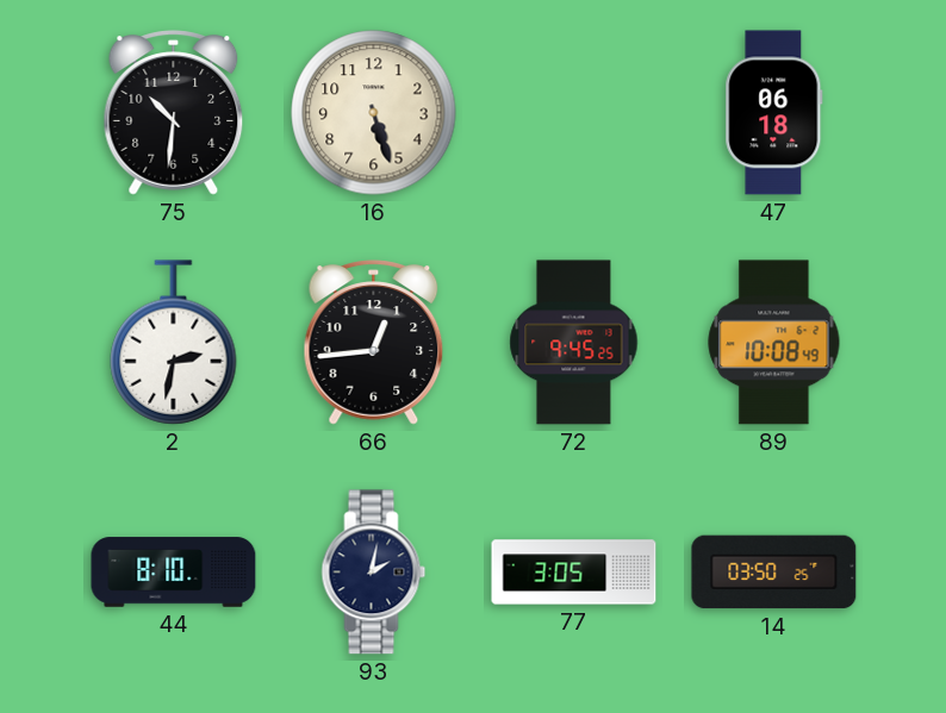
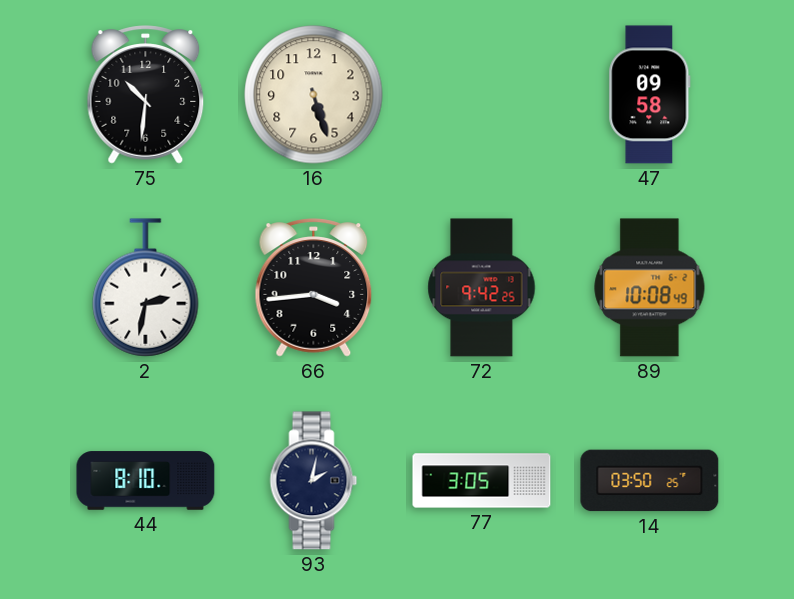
47: 06:18 -> 09:58
66: 12:44 -> 3:44
72: 9:45 -> 9:42
